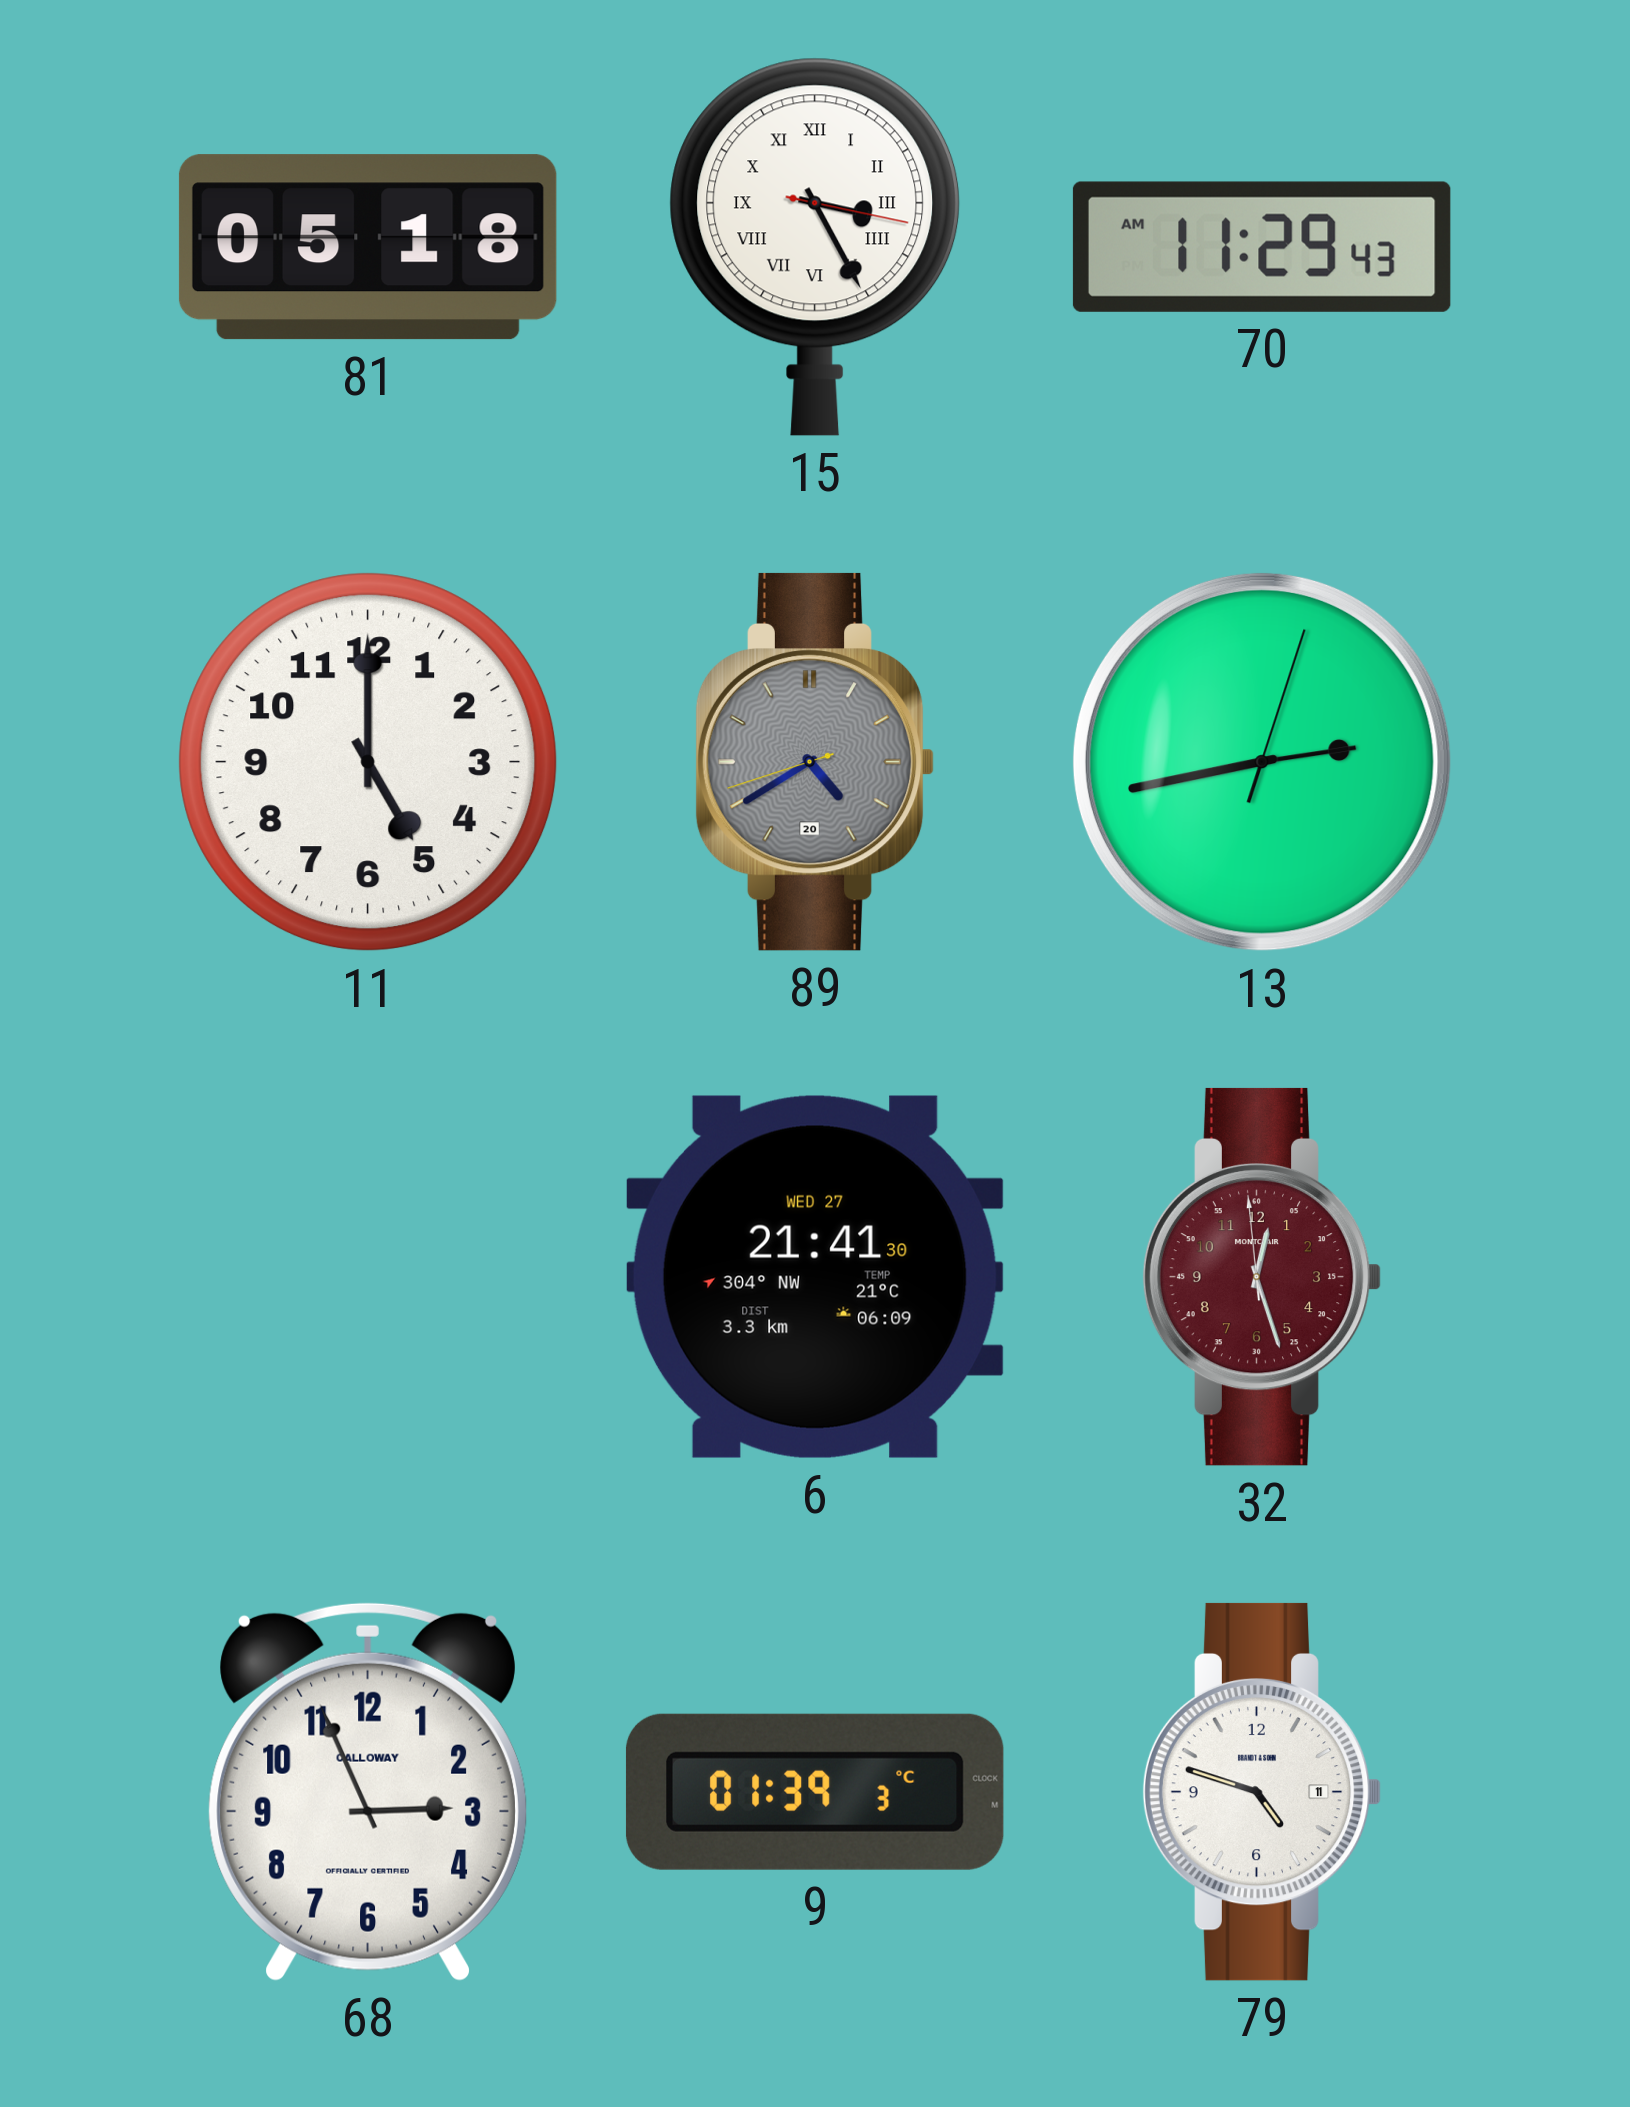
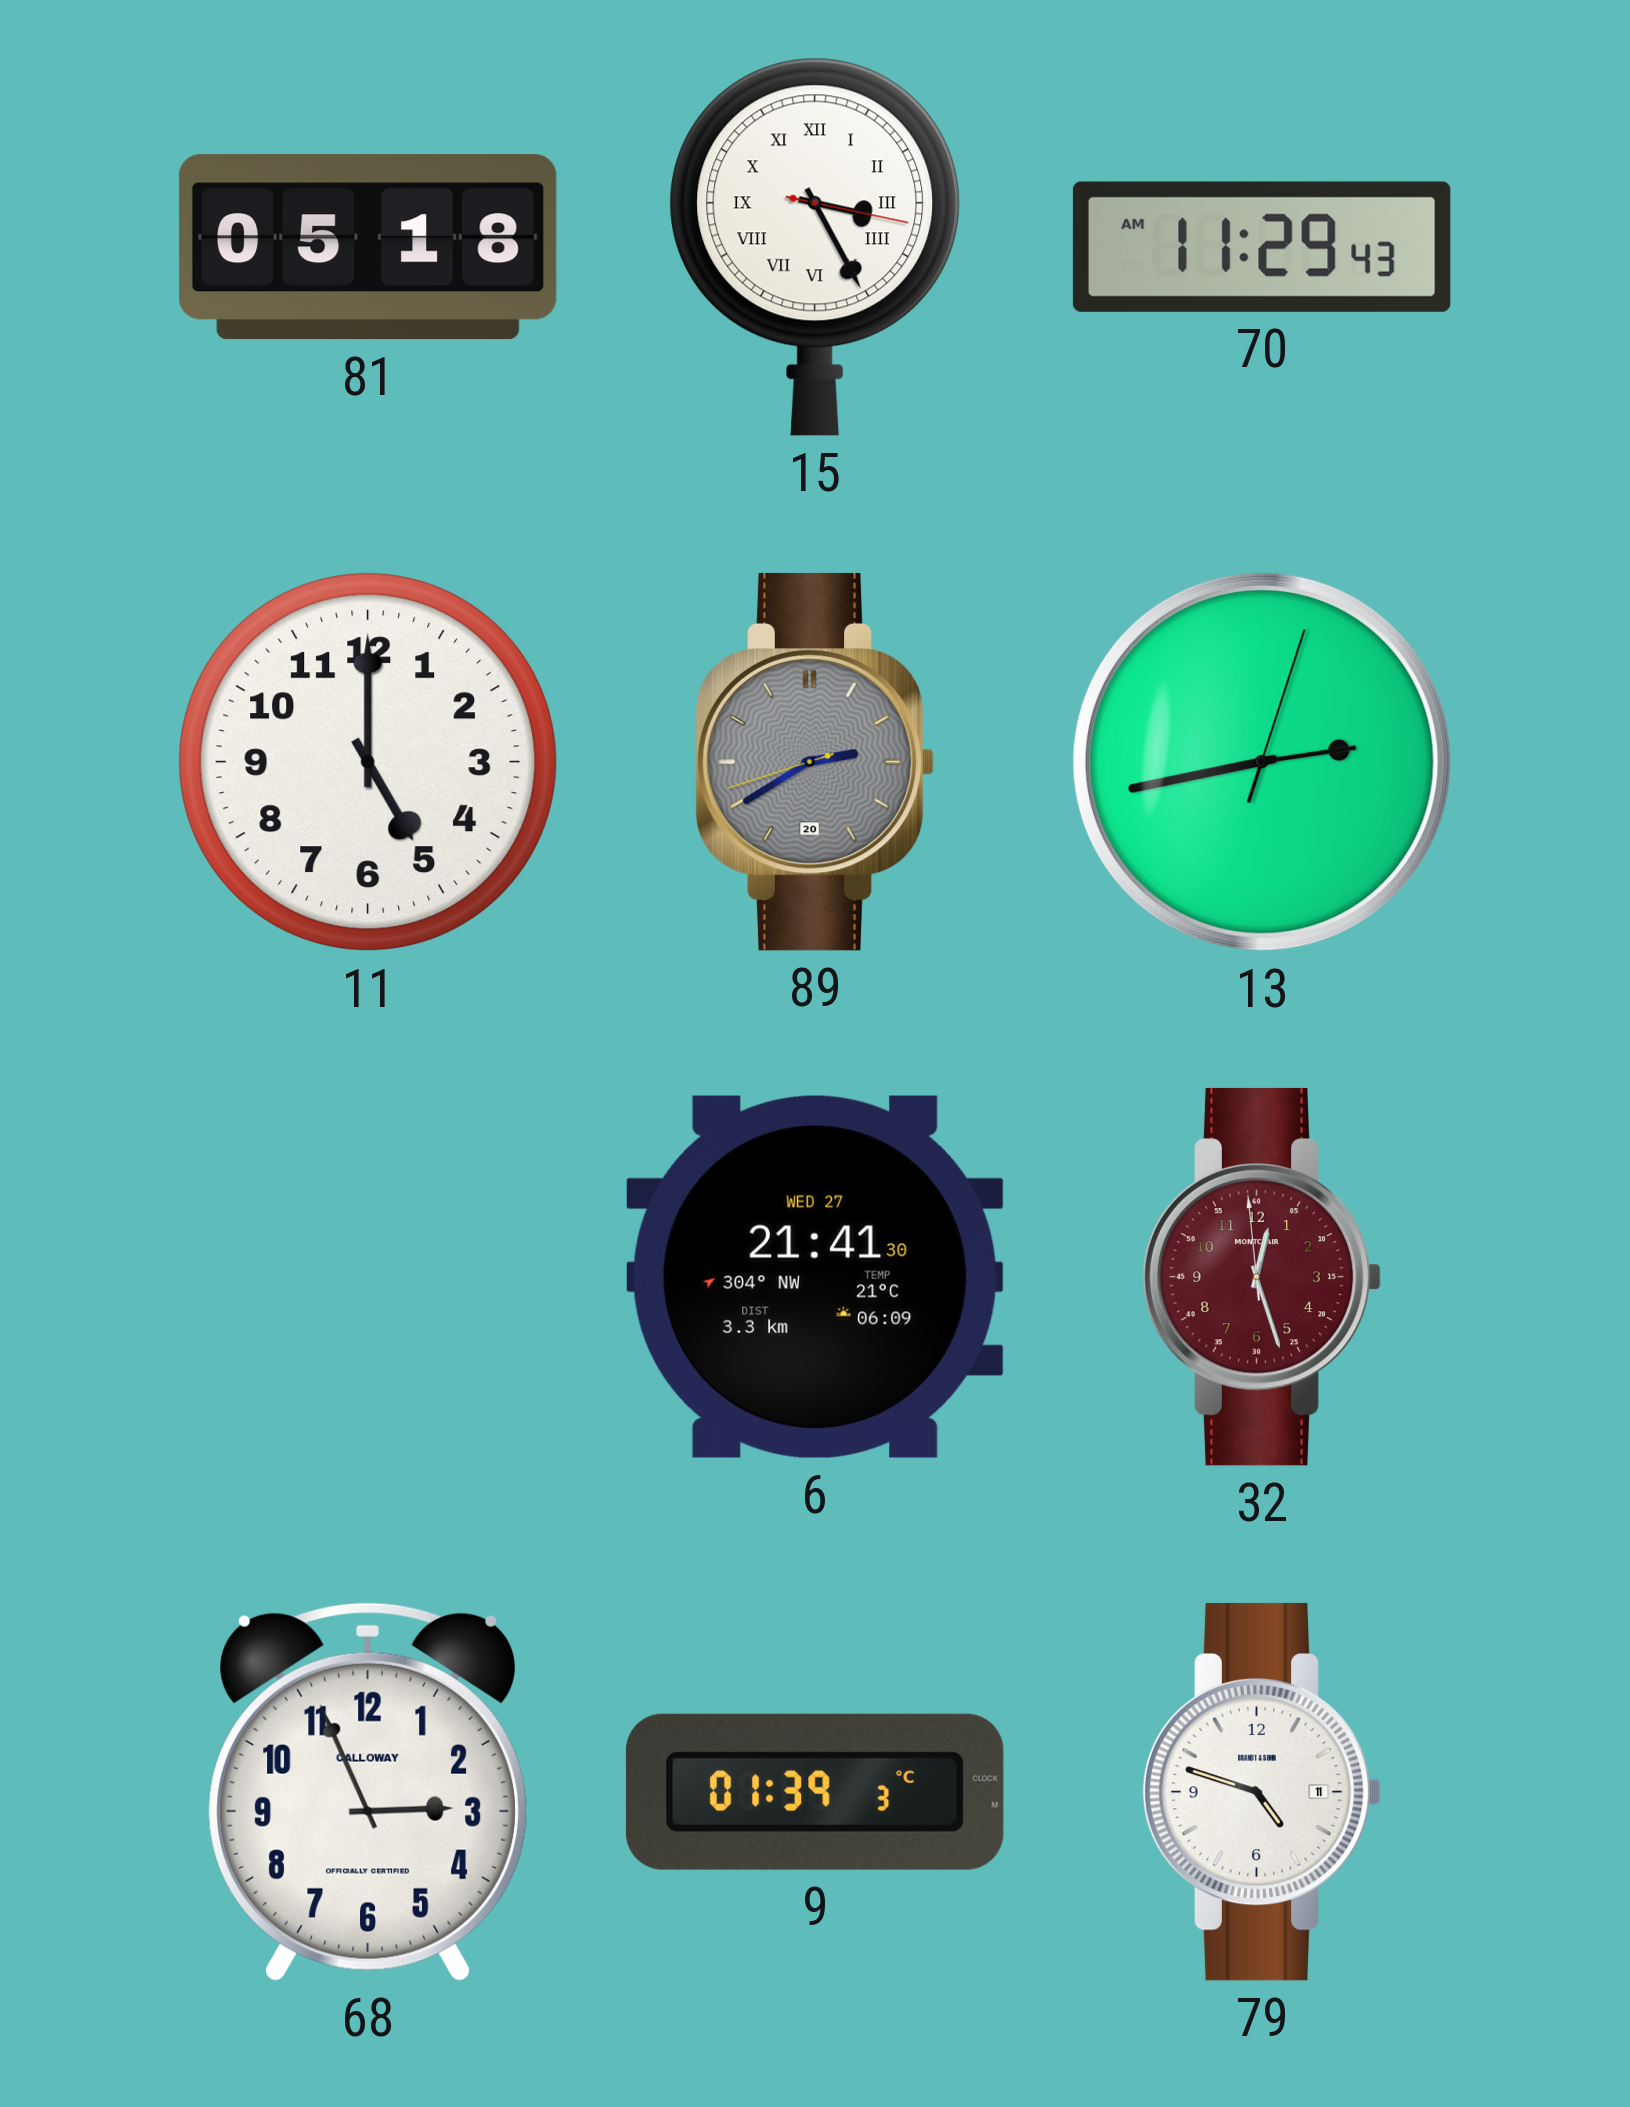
89: 4:39 -> 2:39
